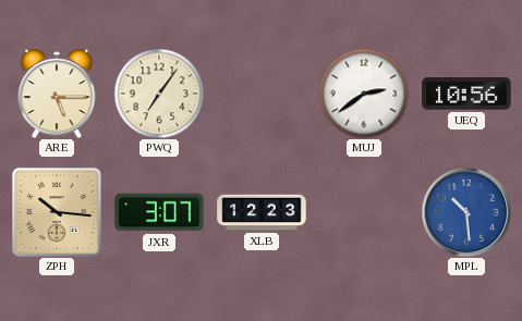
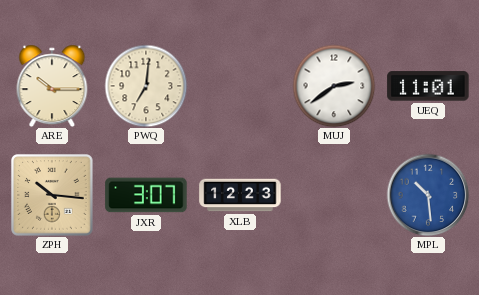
ARE: 5:15 -> 10:15
PWQ: 7:06 -> 7:01
UEQ: 10:56 -> 11:01
